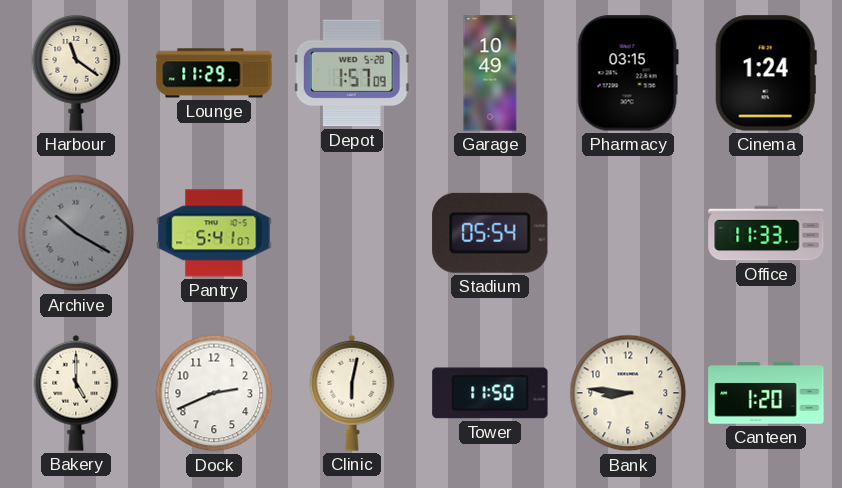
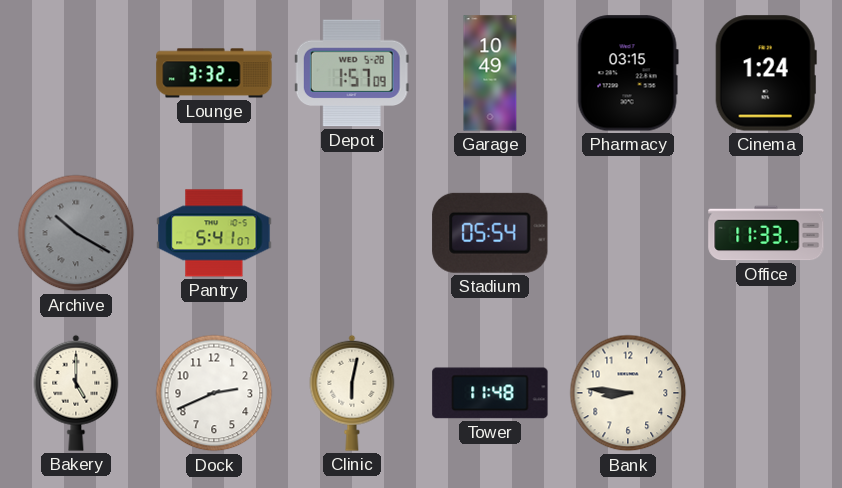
Harbour: 11:21 -> none
Lounge: 11:29 -> 3:32
Tower: 11:50 -> 11:48
Canteen: 1:20 -> none
